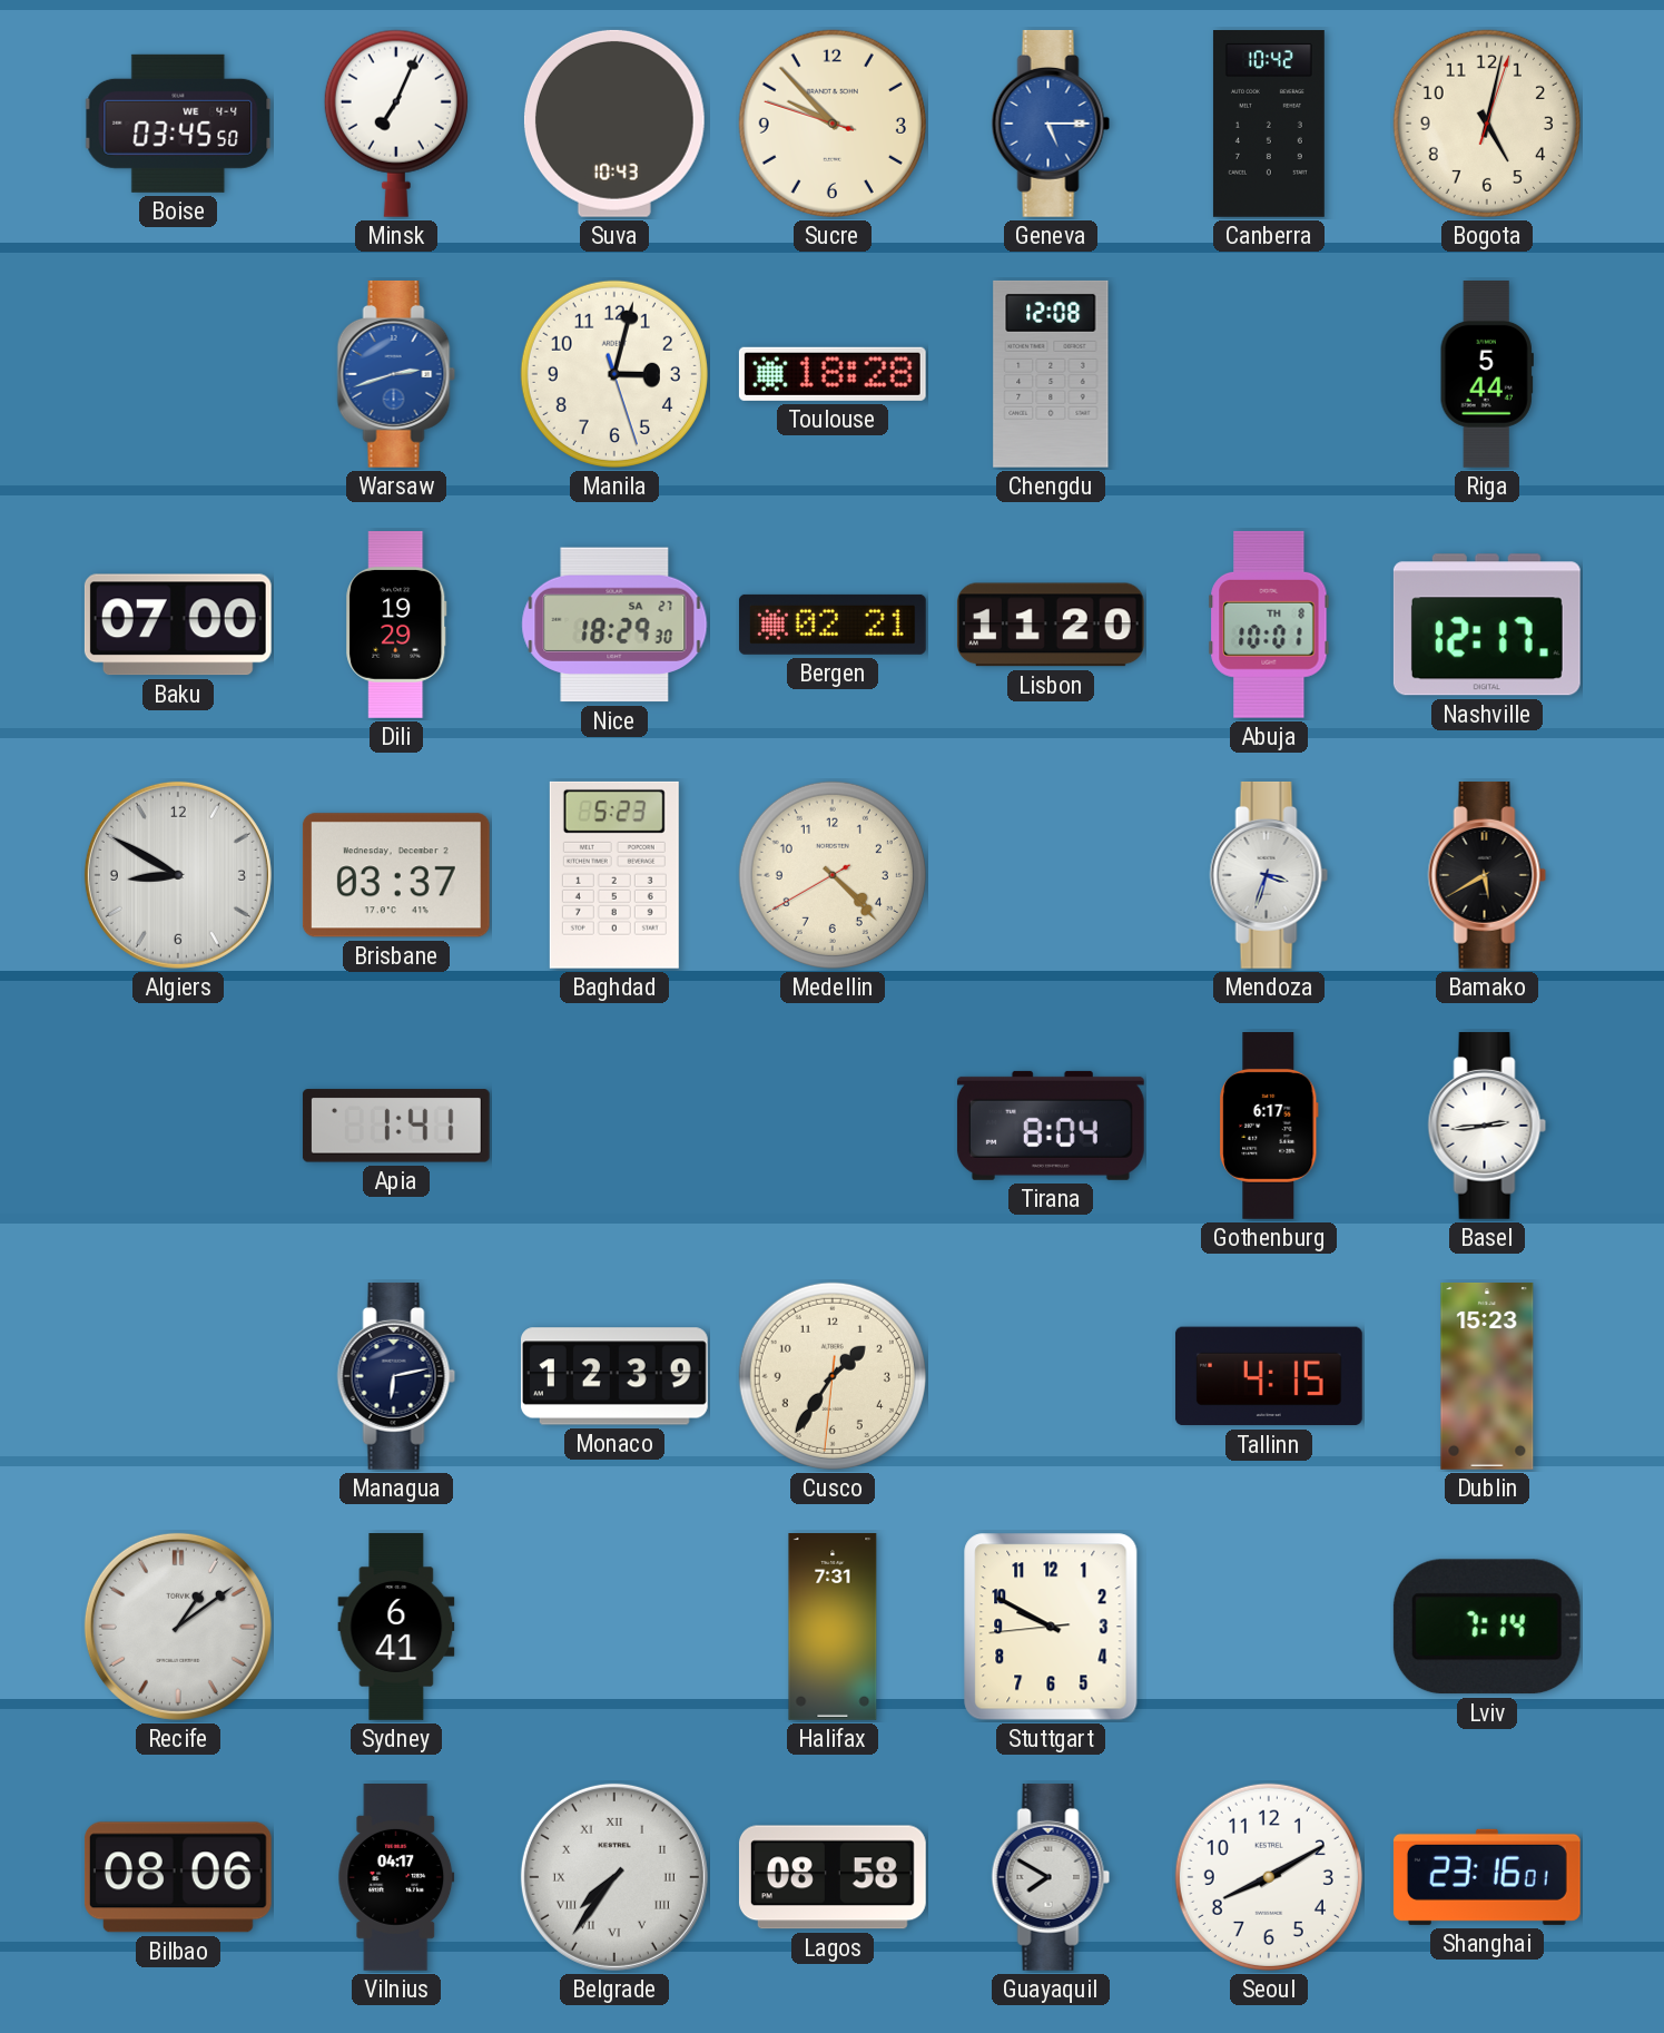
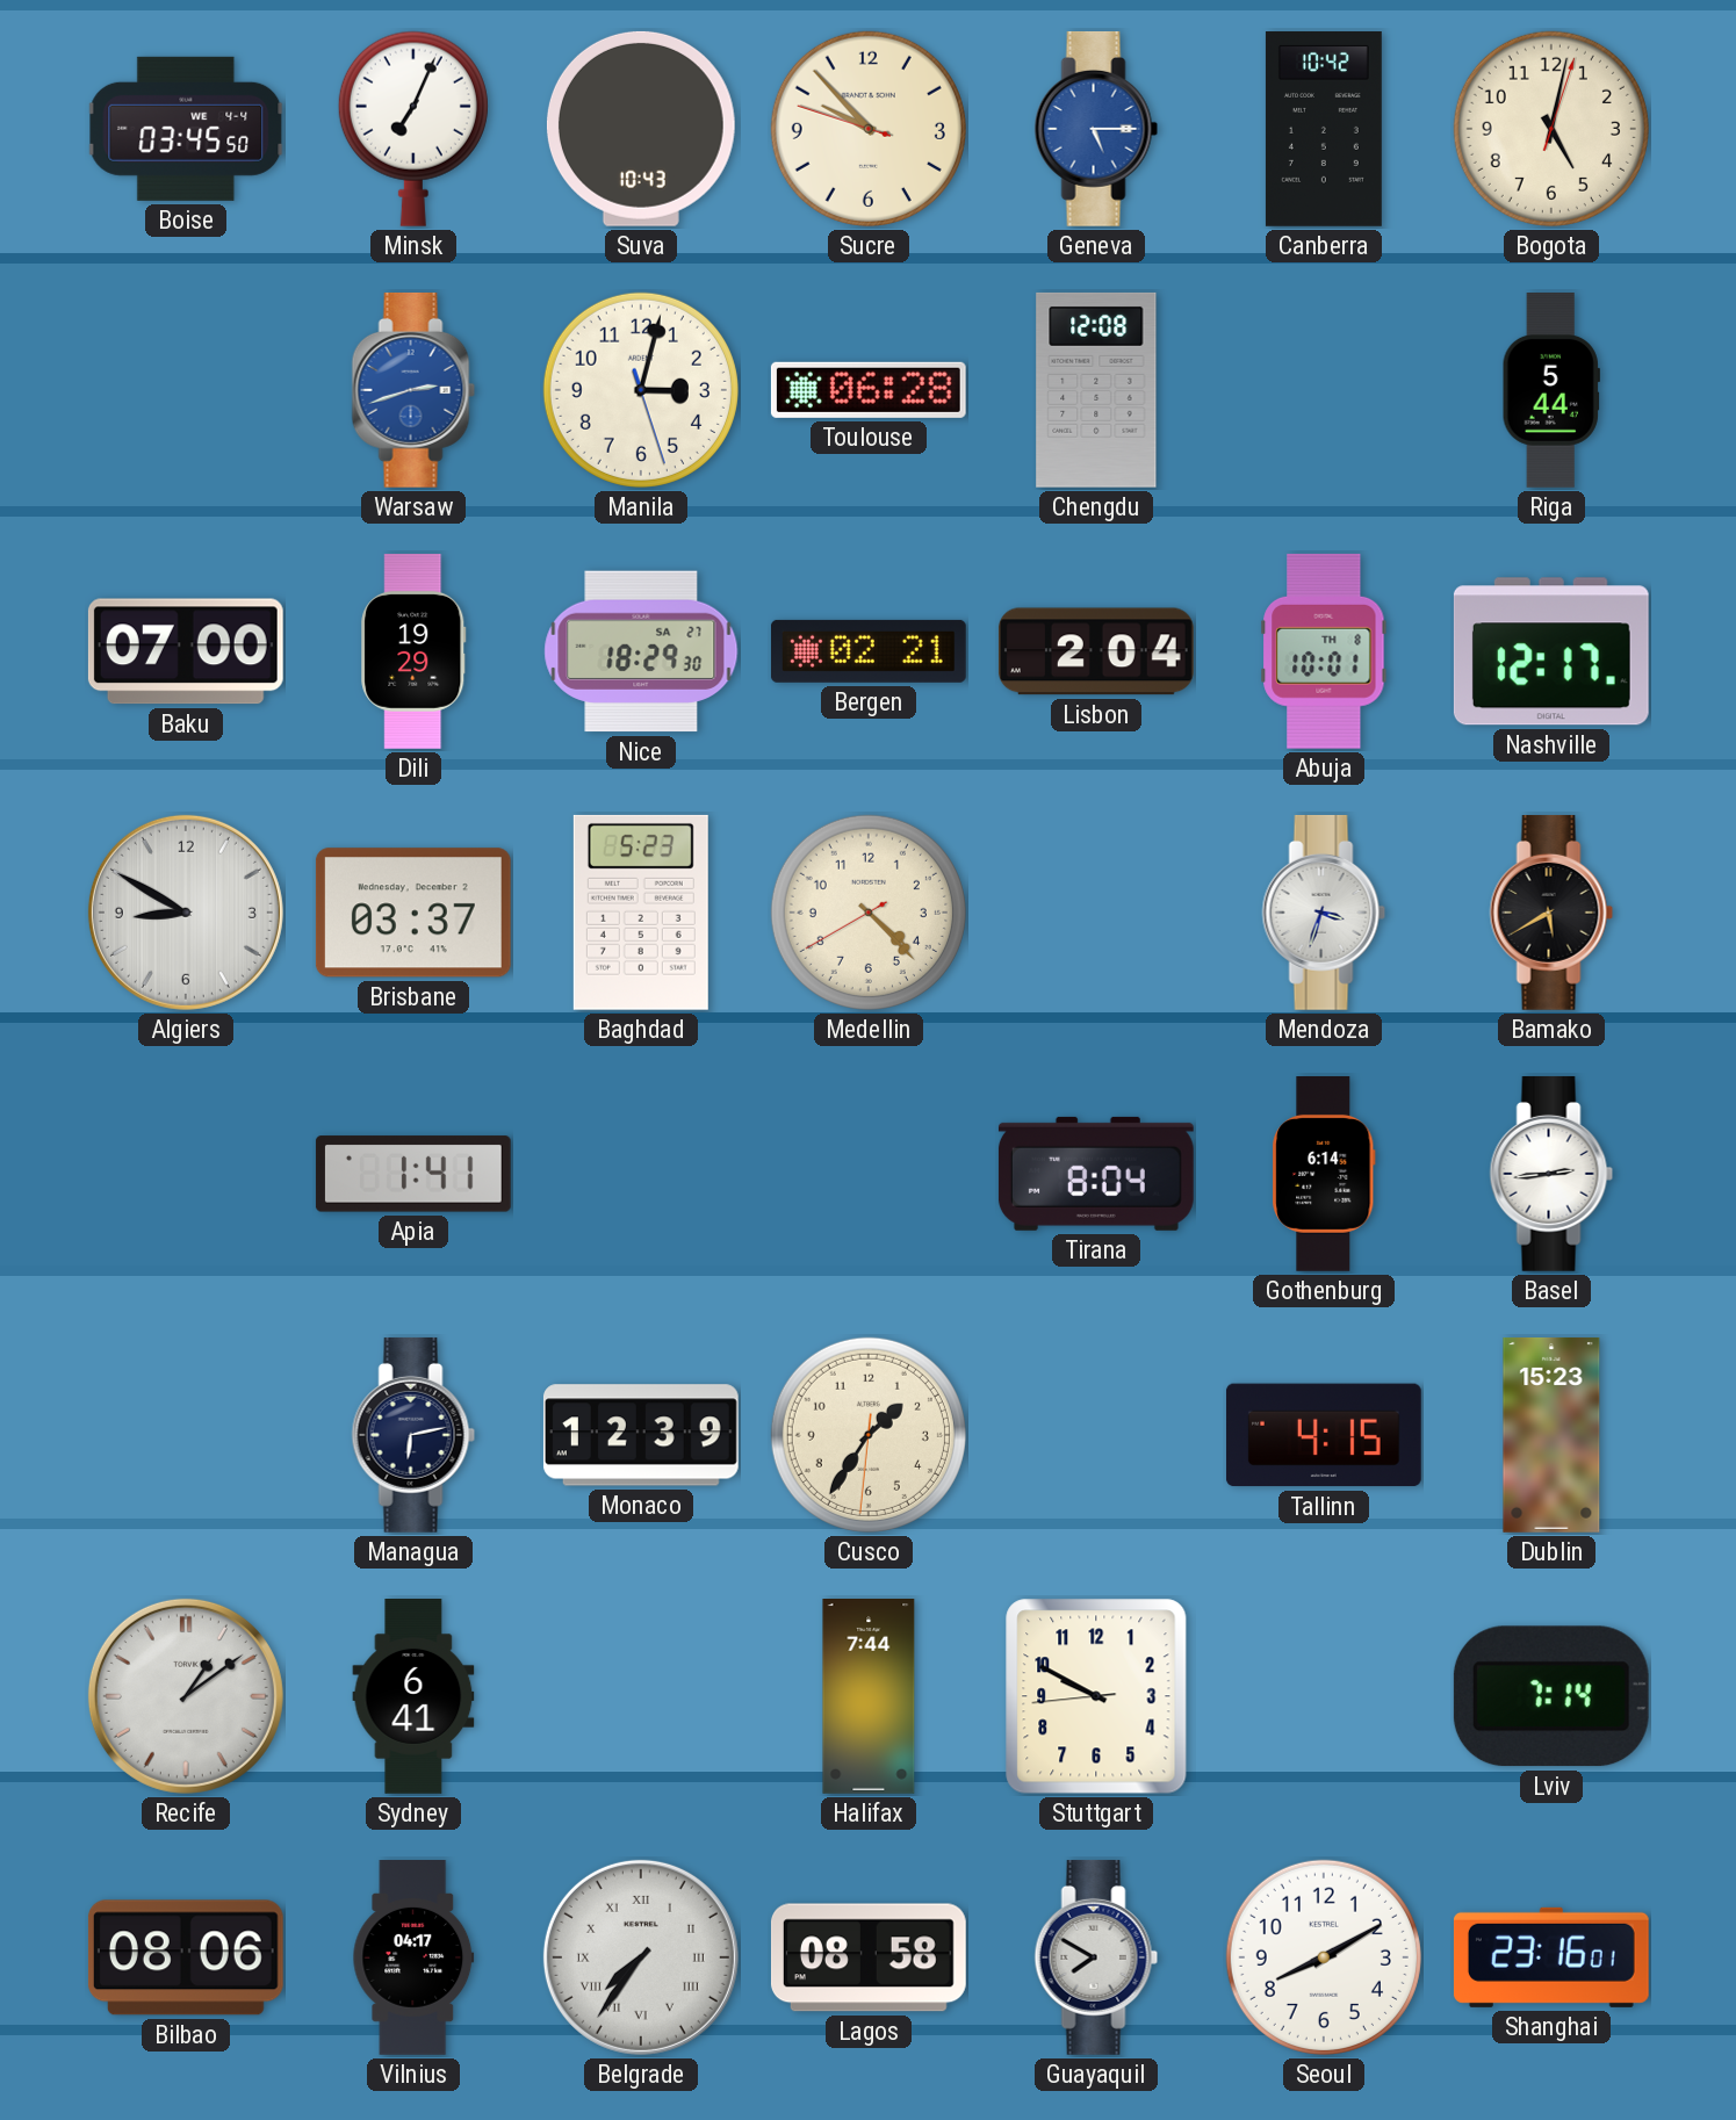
Toulouse: 18:28 -> 06:28
Lisbon: 11:20 -> 2:04
Gothenburg: 6:17 -> 6:14
Halifax: 7:31 -> 7:44
